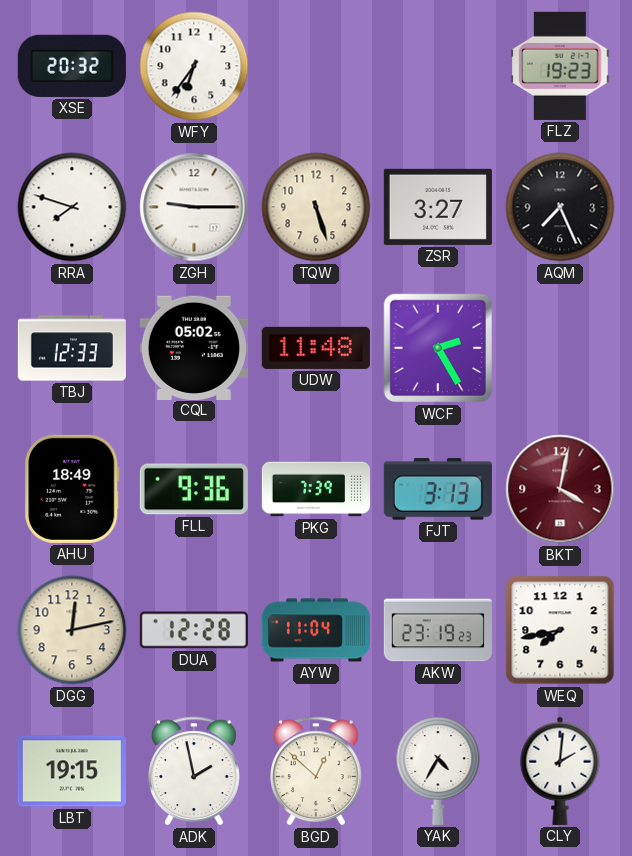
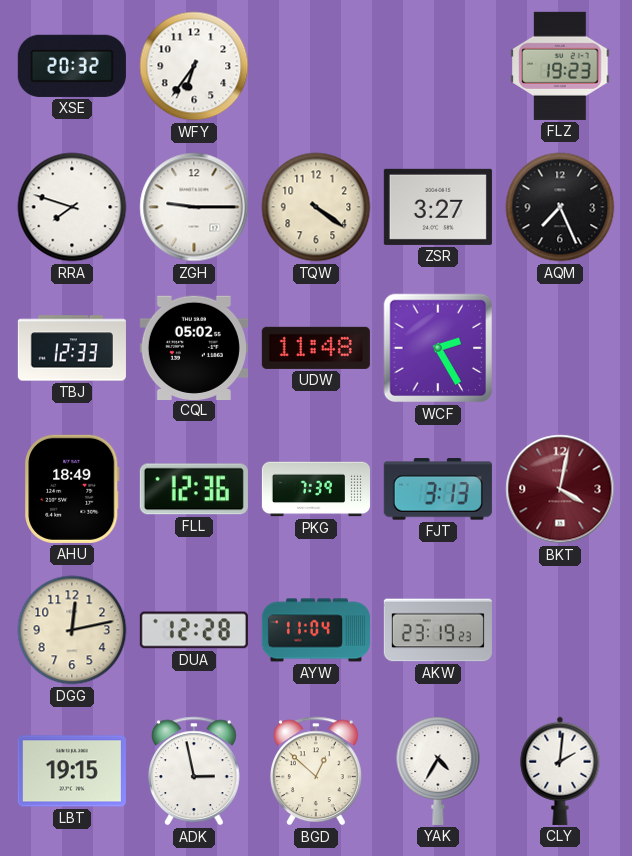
TQW: 5:27 -> 4:21
FLL: 9:36 -> 12:36
WEQ: 7:43 -> none
ADK: 1:58 -> 2:58
